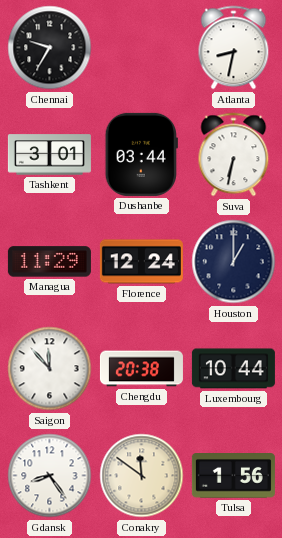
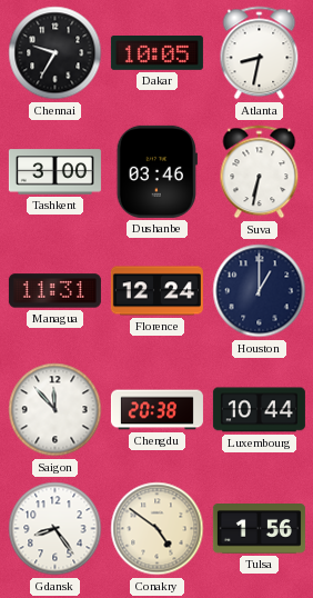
Dakar: none -> 10:05
Tashkent: 3:01 -> 3:00
Dushanbe: 03:44 -> 03:46
Managua: 11:29 -> 11:31
Conakry: 11:51 -> 4:51
